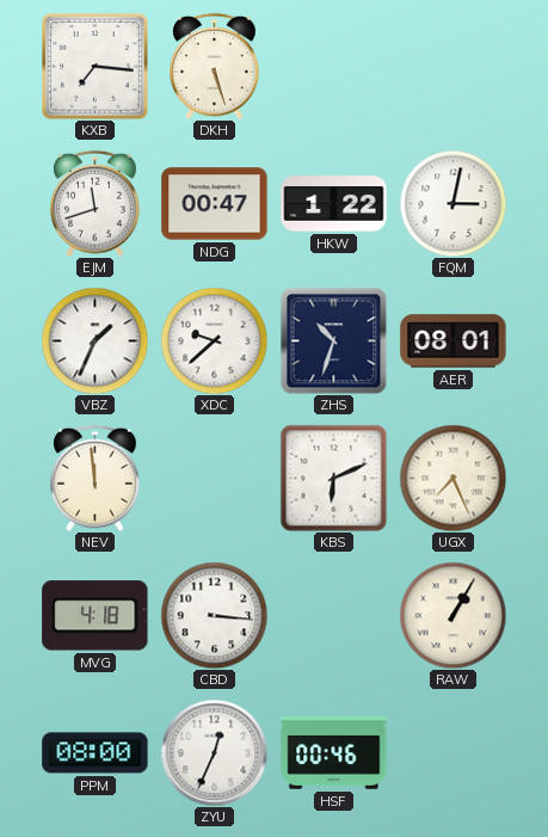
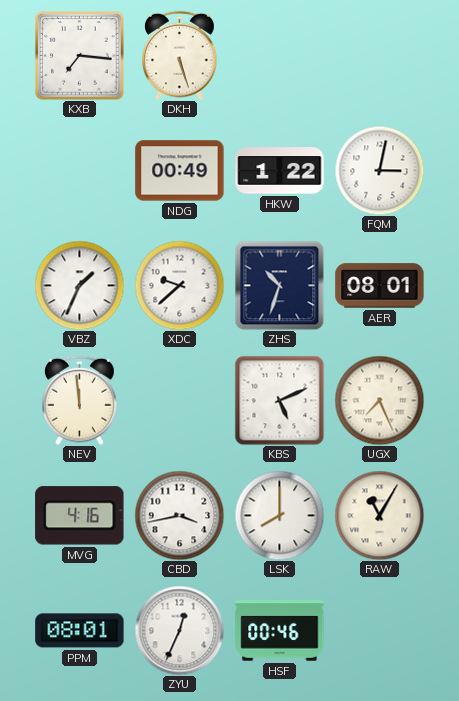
EJM: 11:42 -> none
NDG: 00:47 -> 00:49
KBS: 6:11 -> 5:11
MVG: 4:18 -> 4:16
CBD: 3:16 -> 3:43
LSK: none -> 8:00
RAW: 1:05 -> 11:05
PPM: 08:00 -> 08:01
